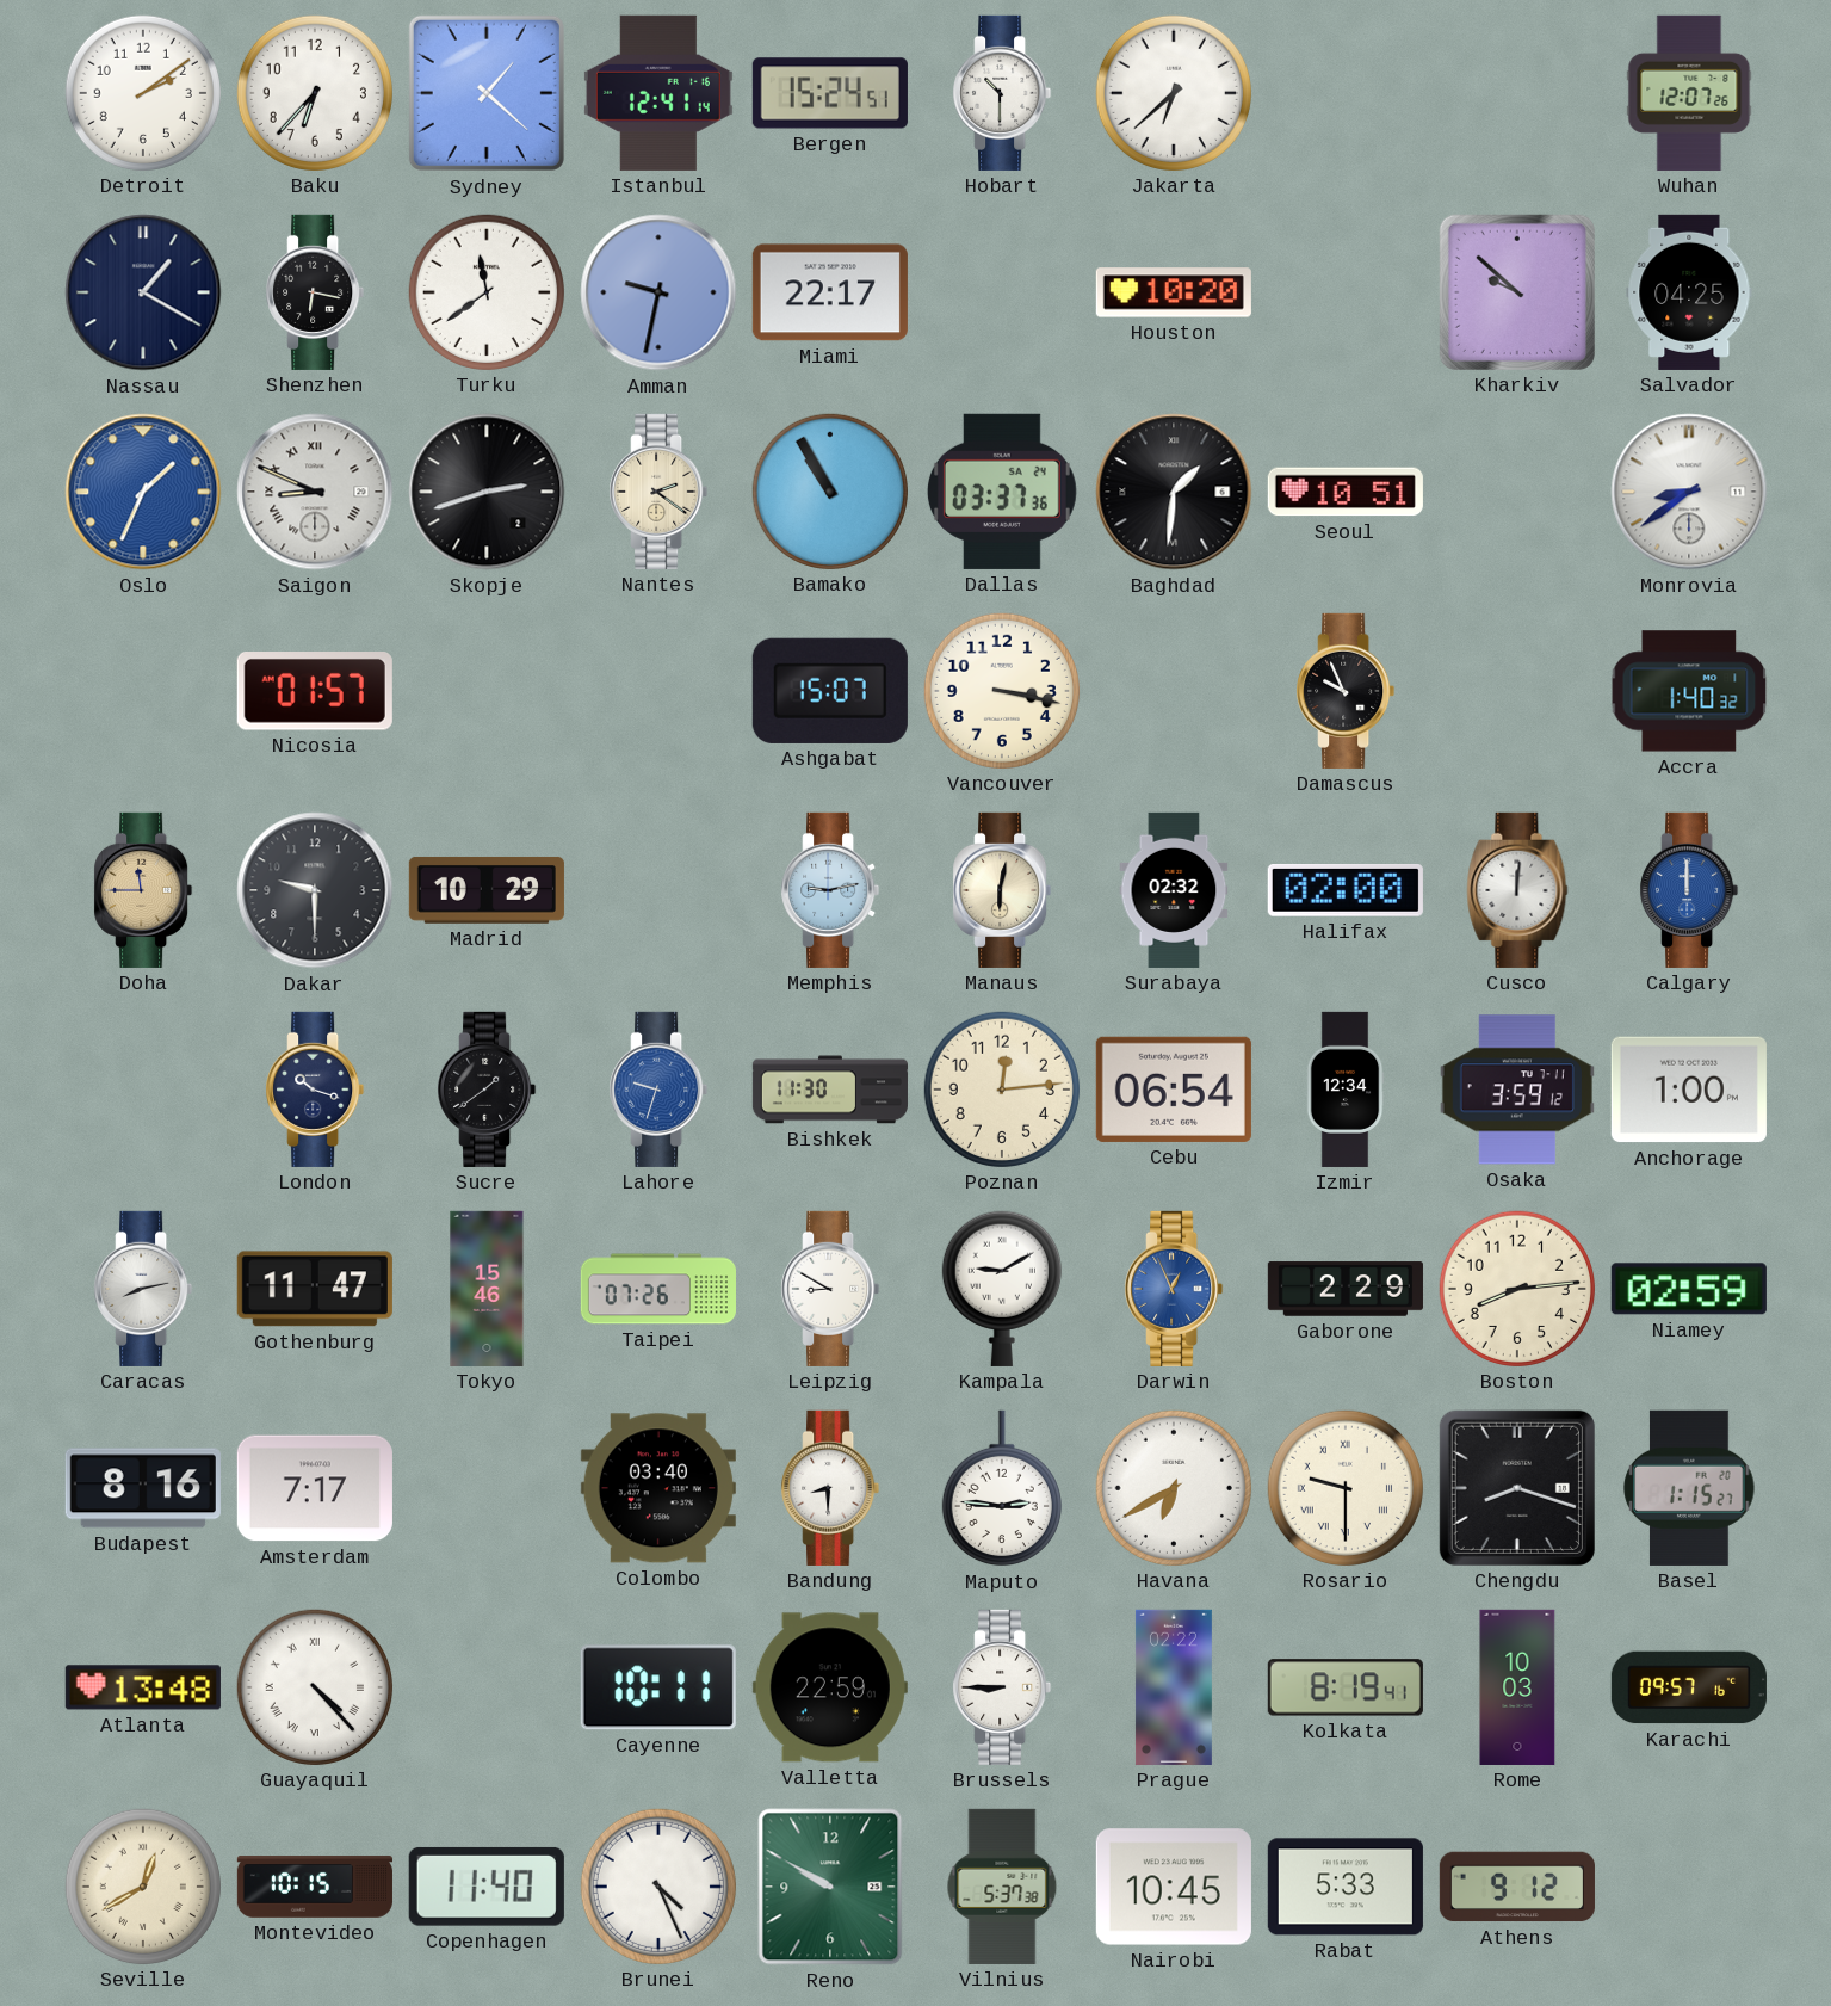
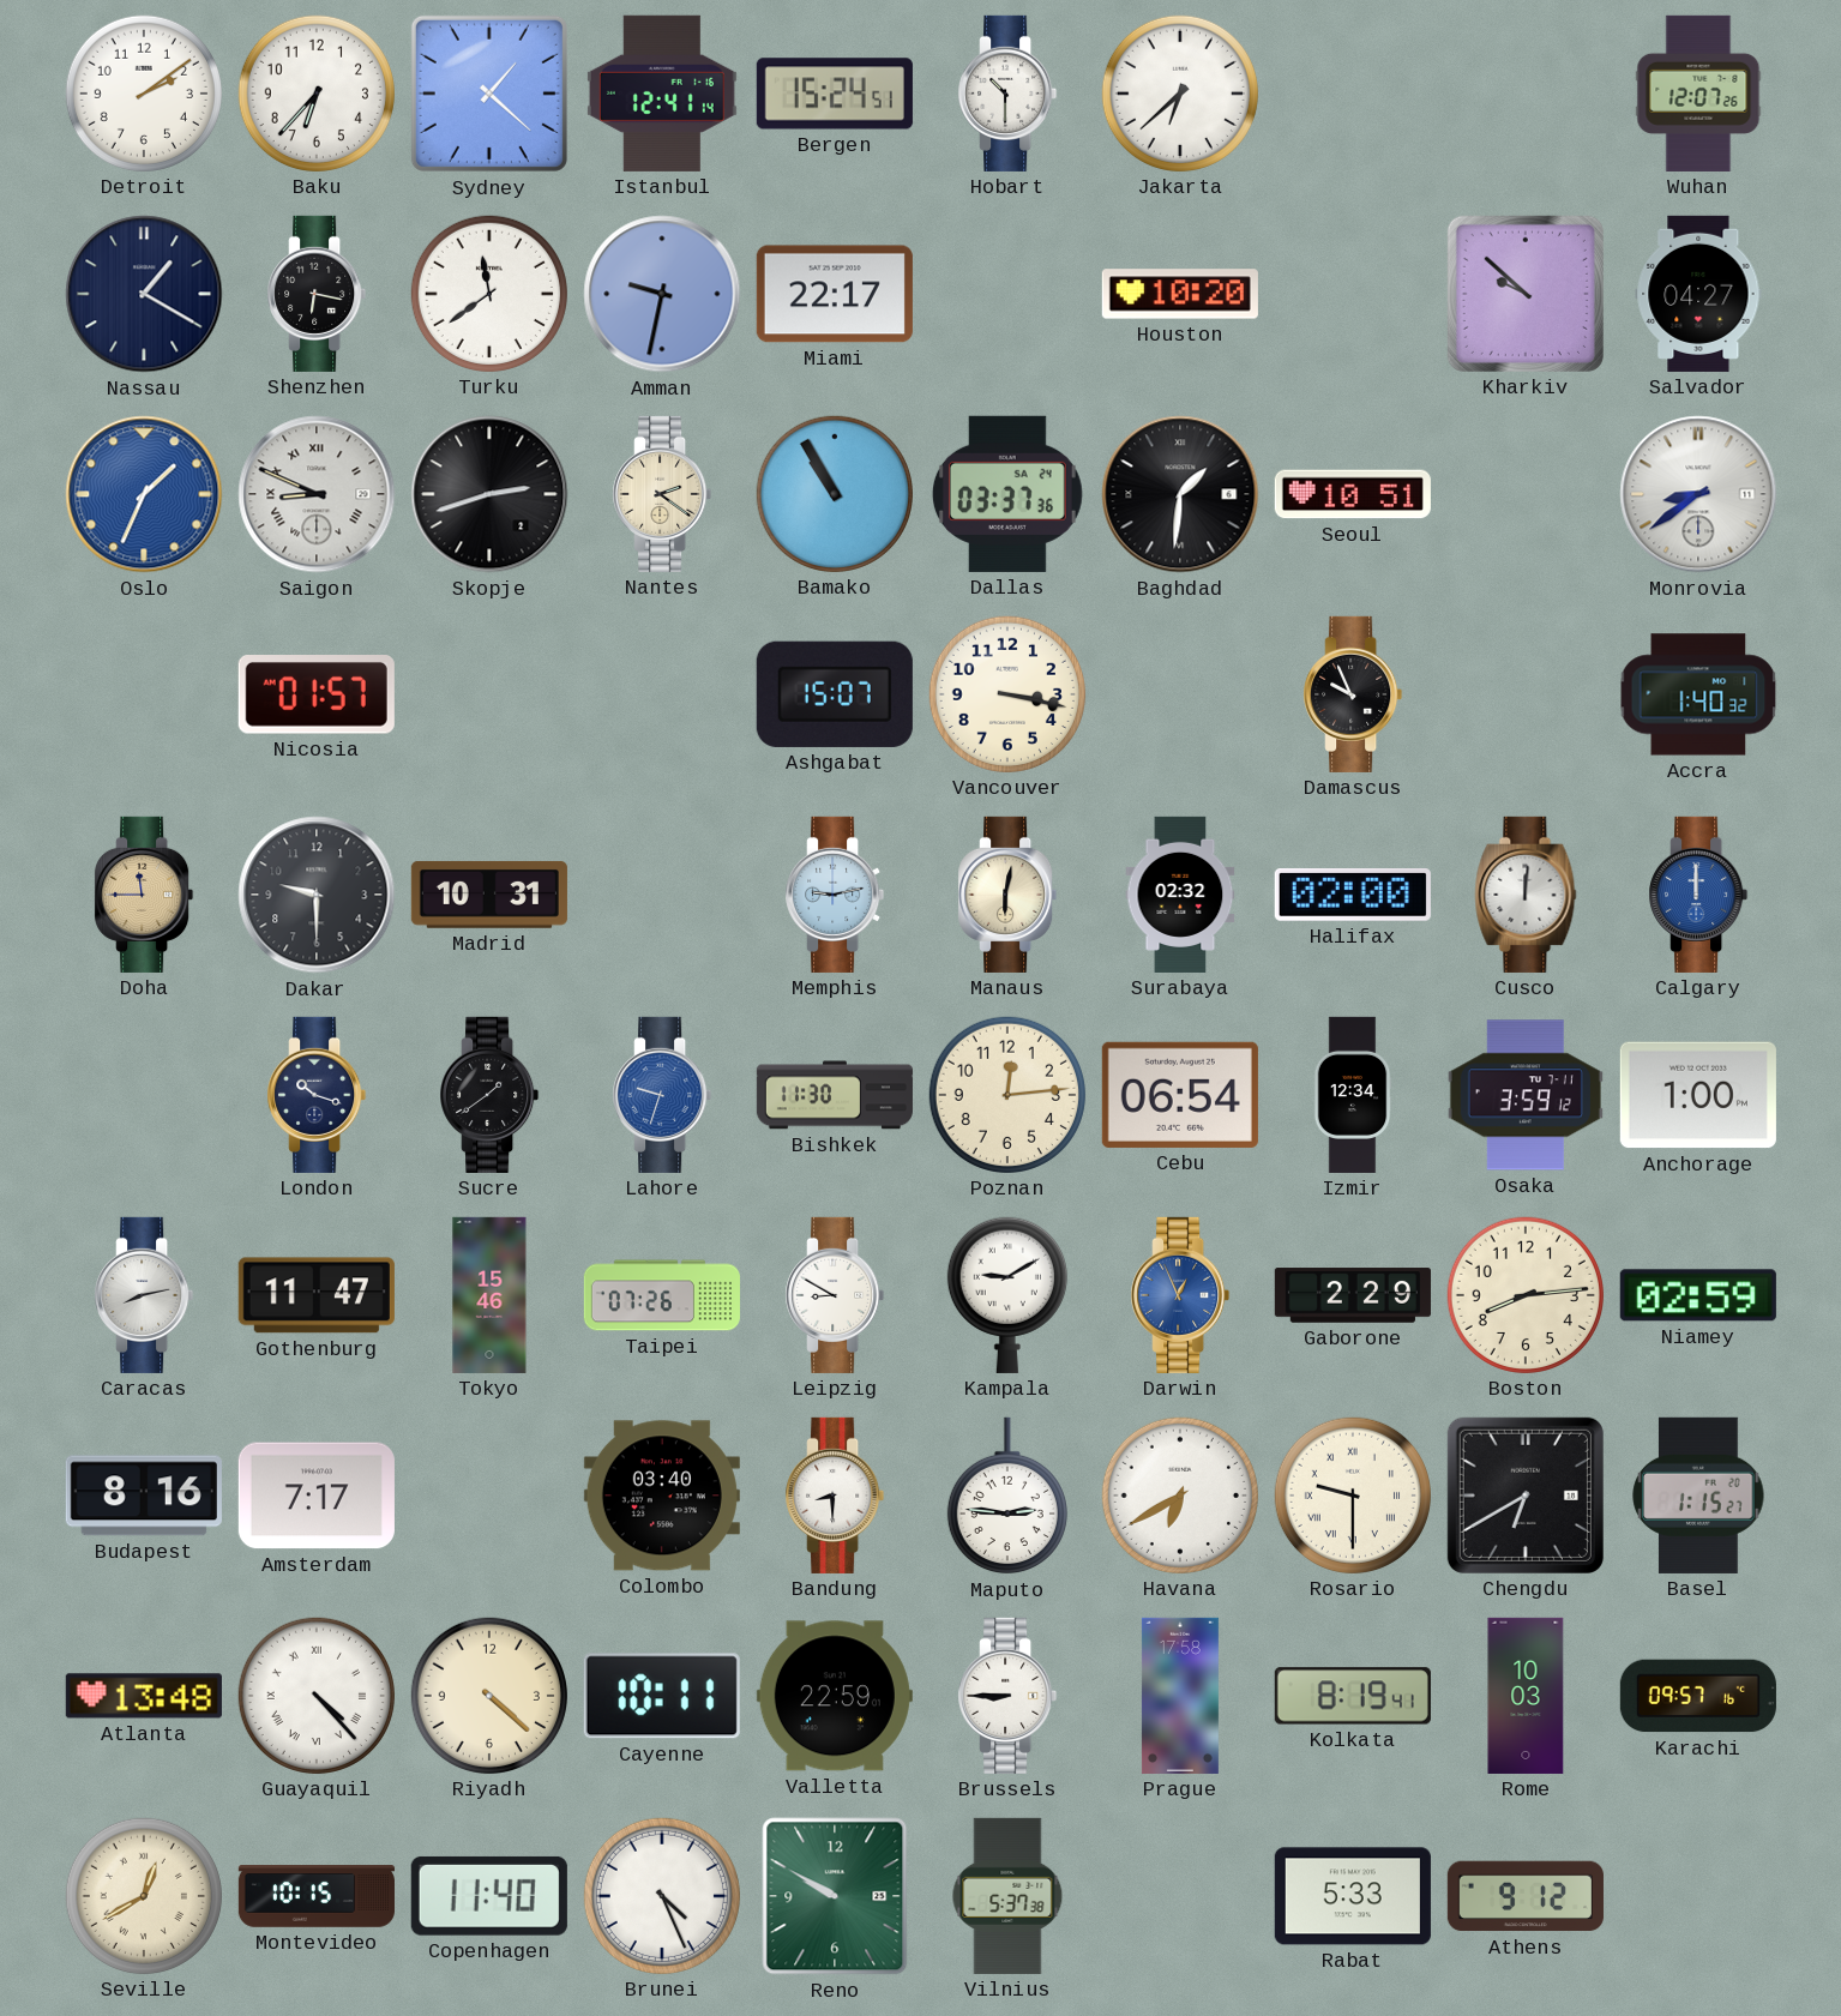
Salvador: 04:25 -> 04:27
Madrid: 10:29 -> 10:31
Chengdu: 8:18 -> 6:40
Riyadh: none -> 4:22
Prague: 02:22 -> 17:58
Nairobi: 10:45 -> none
